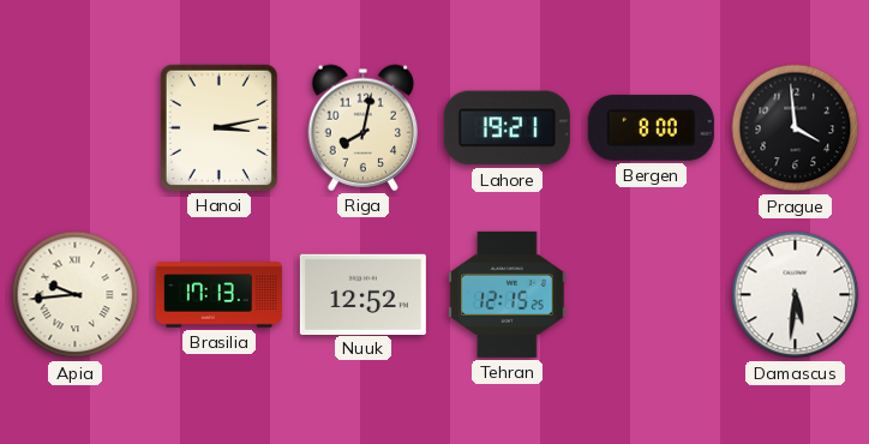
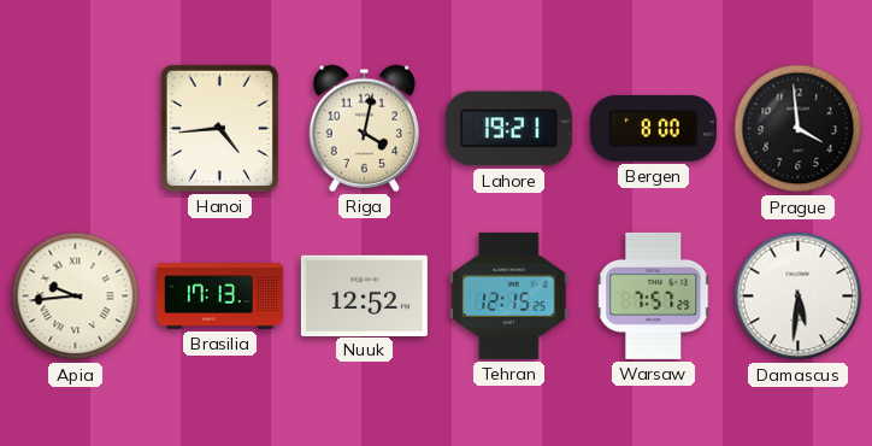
Hanoi: 3:13 -> 4:44
Riga: 8:02 -> 4:02
Warsaw: none -> 7:57
